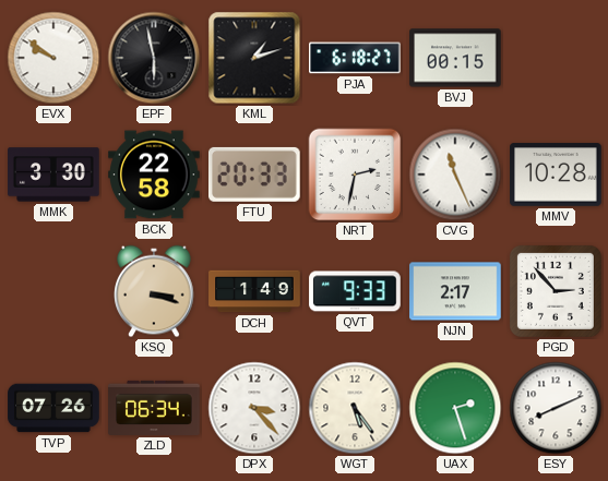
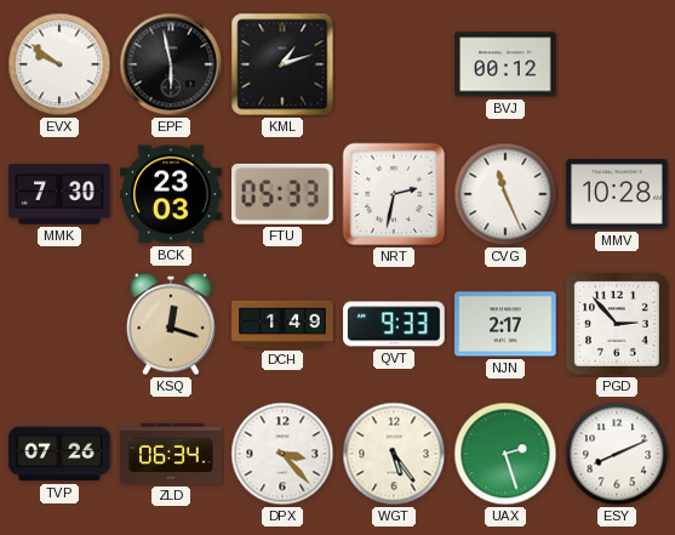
PJA: 6:18 -> none
BVJ: 00:15 -> 00:12
MMK: 3:30 -> 7:30
BCK: 22:58 -> 23:03
FTU: 20:33 -> 05:33
KSQ: 3:18 -> 12:18
